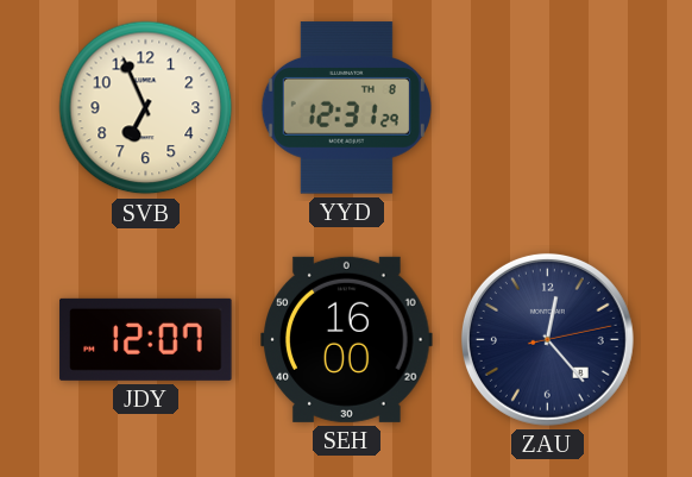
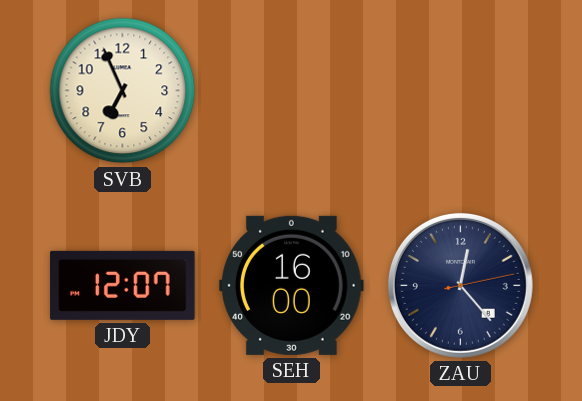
YYD: 12:31 -> none
